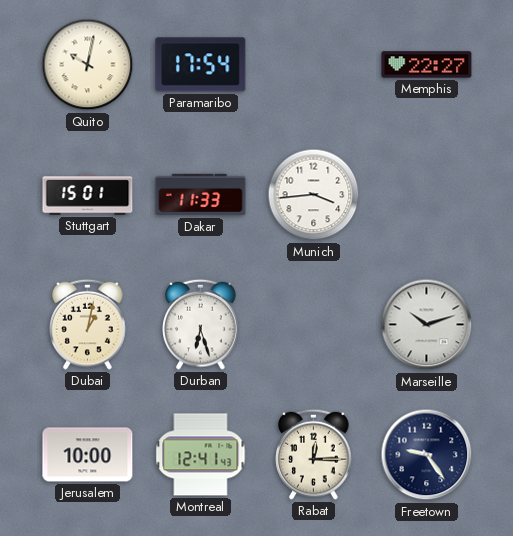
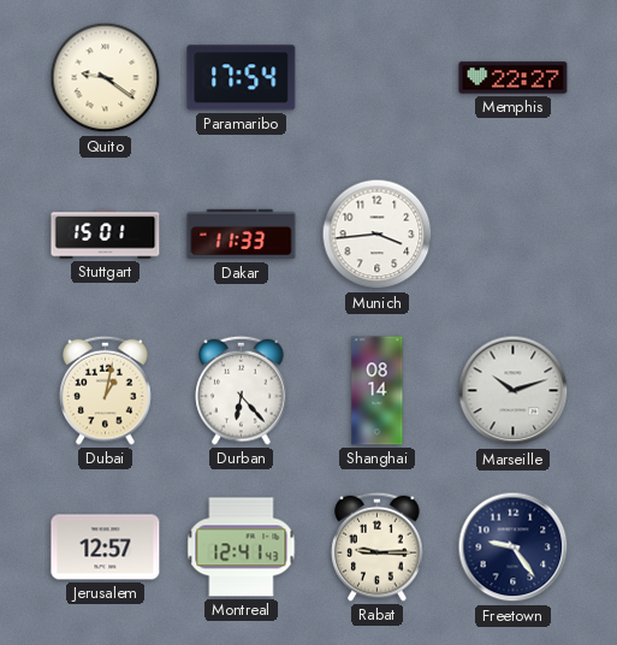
Quito: 10:02 -> 9:21
Durban: 6:27 -> 6:23
Shanghai: none -> 08:14
Jerusalem: 10:00 -> 12:57
Rabat: 12:15 -> 9:15
